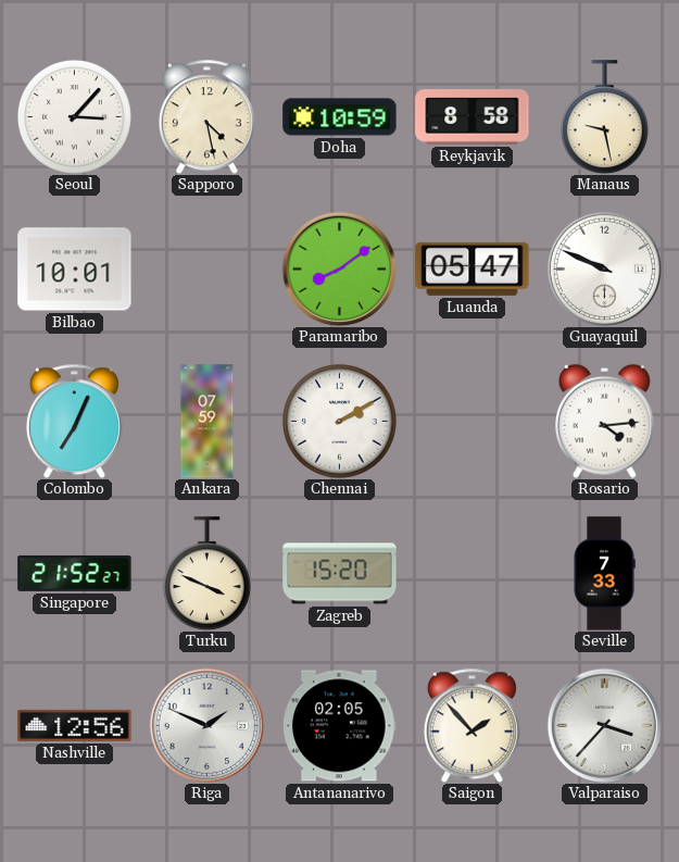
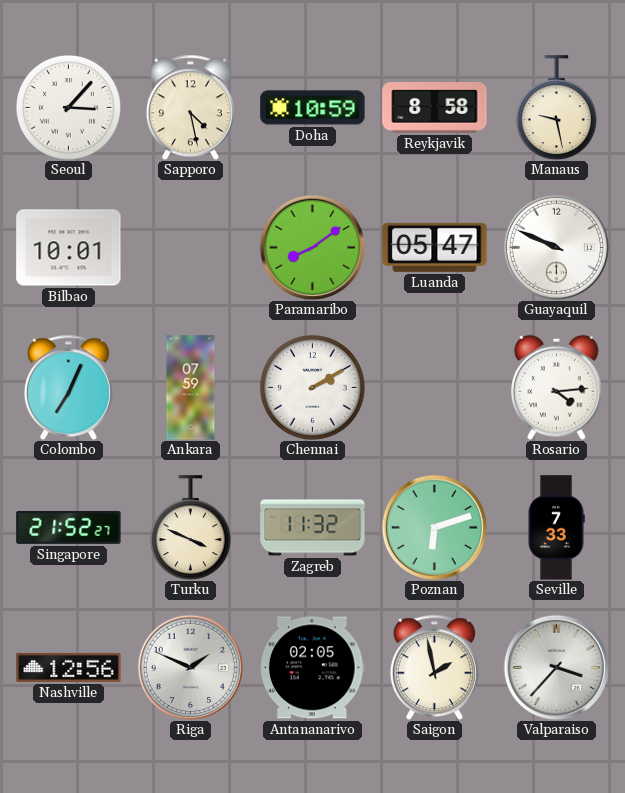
Zagreb: 15:20 -> 11:32
Poznan: none -> 6:12
Saigon: 1:53 -> 1:58
